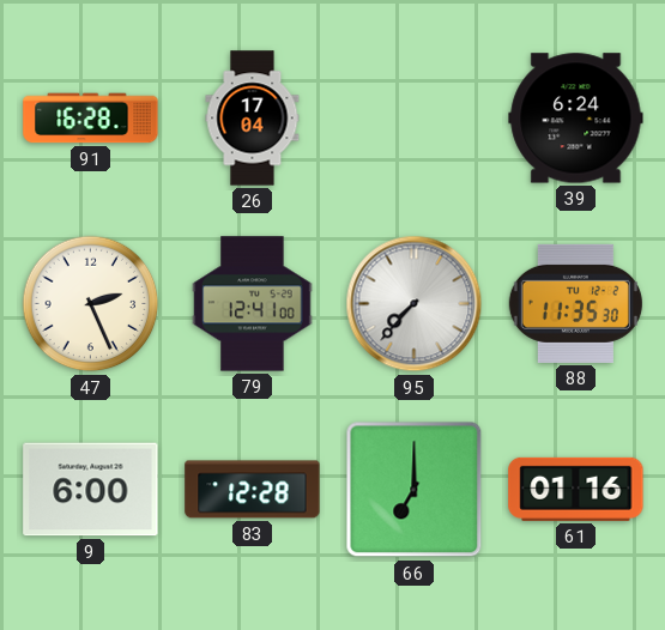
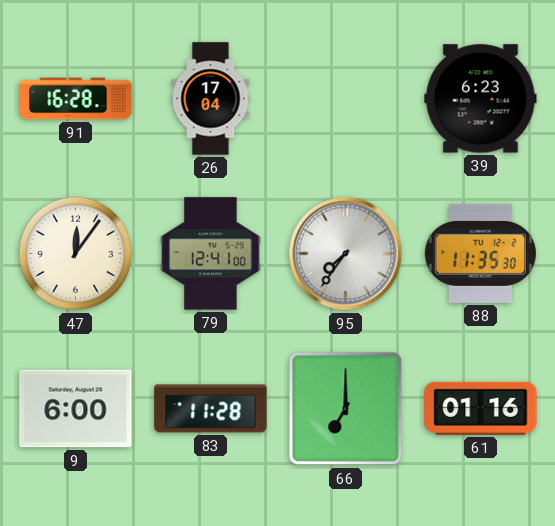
39: 6:24 -> 6:23
47: 2:26 -> 12:06
95: 7:37 -> 7:36
83: 12:28 -> 11:28
